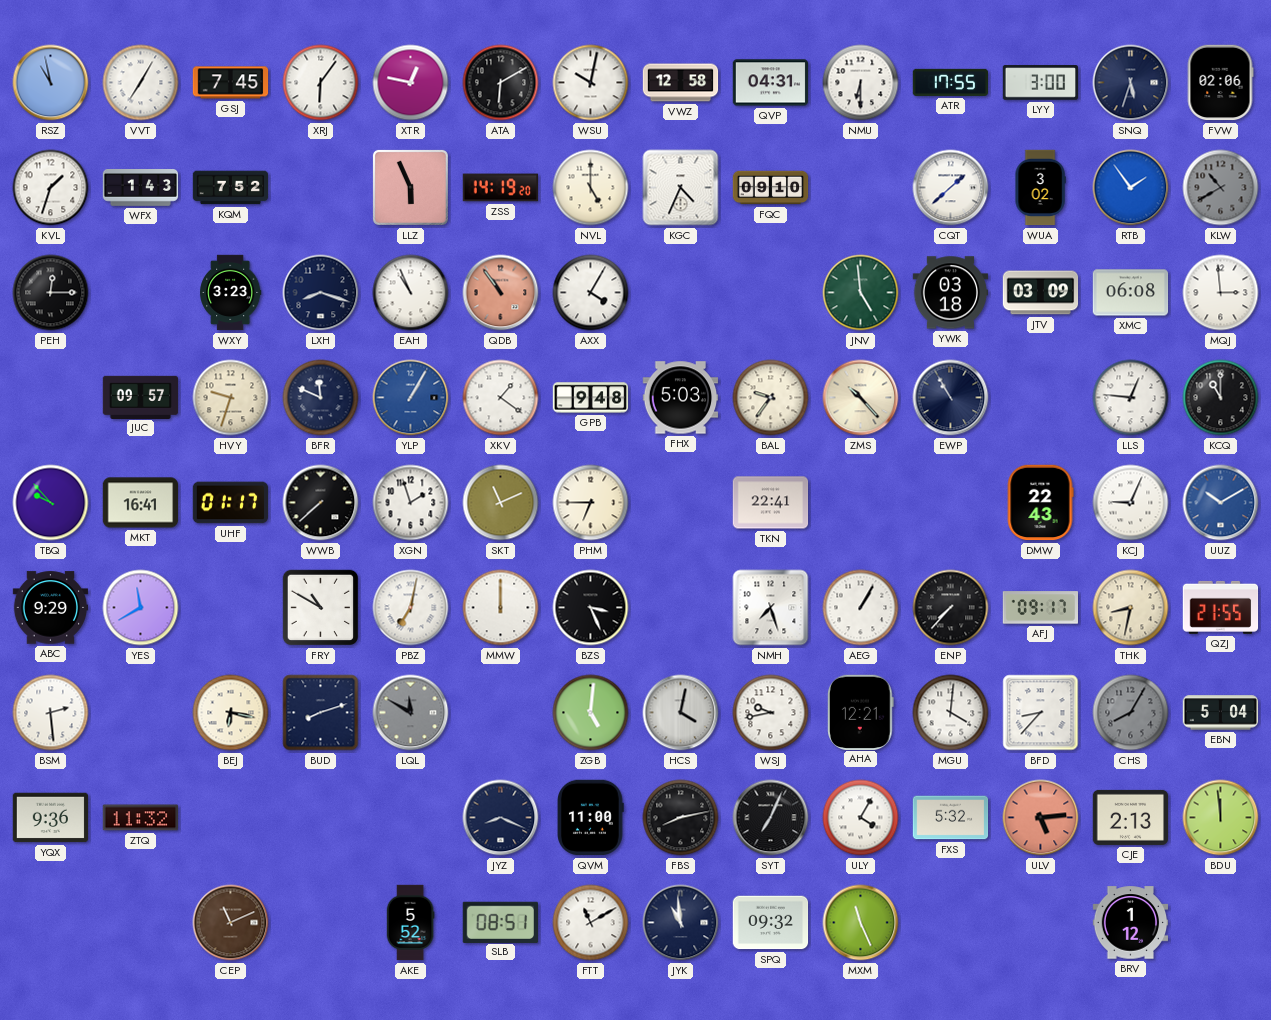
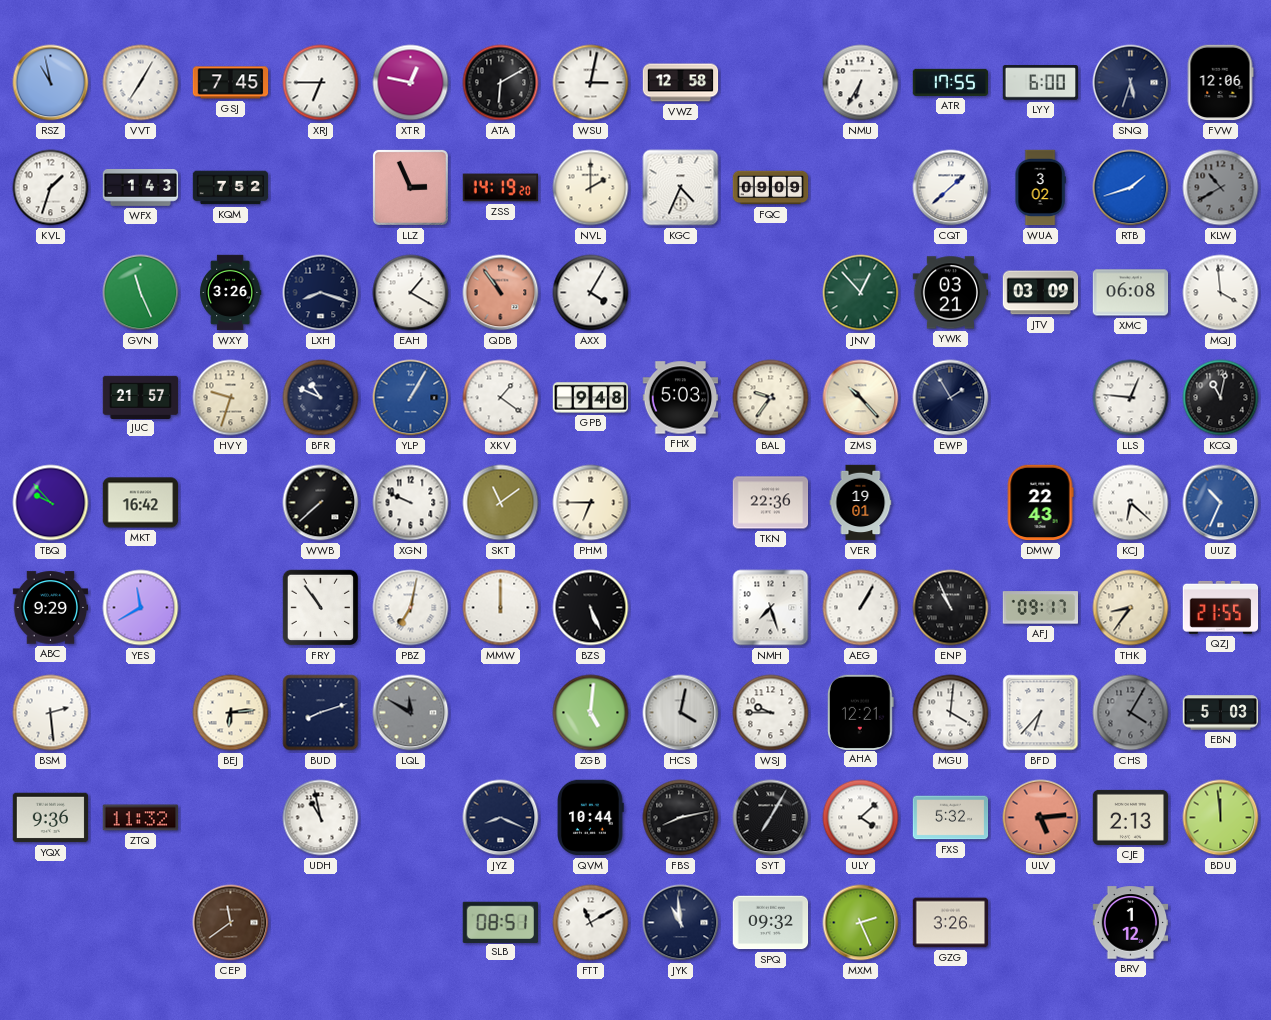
XRJ: 6:06 -> 6:45
WSU: 10:02 -> 3:02
QVP: 04:31 -> none
NMU: 6:30 -> 6:35
LYY: 3:00 -> 6:00
FVW: 02:06 -> 12:06
LLZ: 5:56 -> 2:56
NVL: 5:00 -> 2:00
FQC: 09:10 -> 09:09
RTB: 1:54 -> 1:42
PEH: 12:15 -> none
GVN: none -> 11:26
WXY: 3:23 -> 3:26
EAH: 10:56 -> 1:20
JNV: 4:59 -> 12:53
YWK: 03:18 -> 03:21
MQJ: 2:59 -> 3:59
JUC: 09:57 -> 21:57
BFR: 11:49 -> 10:49
EWP: 10:55 -> 1:55
KCQ: 11:00 -> 11:02
MKT: 16:41 -> 16:42
UHF: 01:17 -> none
XGN: 1:57 -> 9:49
SKT: 11:11 -> 11:09
TKN: 22:41 -> 22:36
VER: none -> 19:01
KCJ: 9:04 -> 6:22
UUZ: 10:10 -> 10:34
FRY: 10:50 -> 10:54
BZS: 3:26 -> 5:26
ENP: 7:37 -> 10:56
THK: 8:32 -> 8:36
BEJ: 6:17 -> 6:14
WSJ: 9:43 -> 9:45
BFD: 8:37 -> 6:37
CHS: 8:05 -> 4:05
EBN: 5:04 -> 5:03
UDH: none -> 10:58
QVM: 11:00 -> 10:44
SYT: 7:04 -> 7:05
ULY: 4:05 -> 4:08
CEP: 11:11 -> 11:39
AKE: 5:52 -> none
MXM: 11:26 -> 2:26
GZG: none -> 3:26
